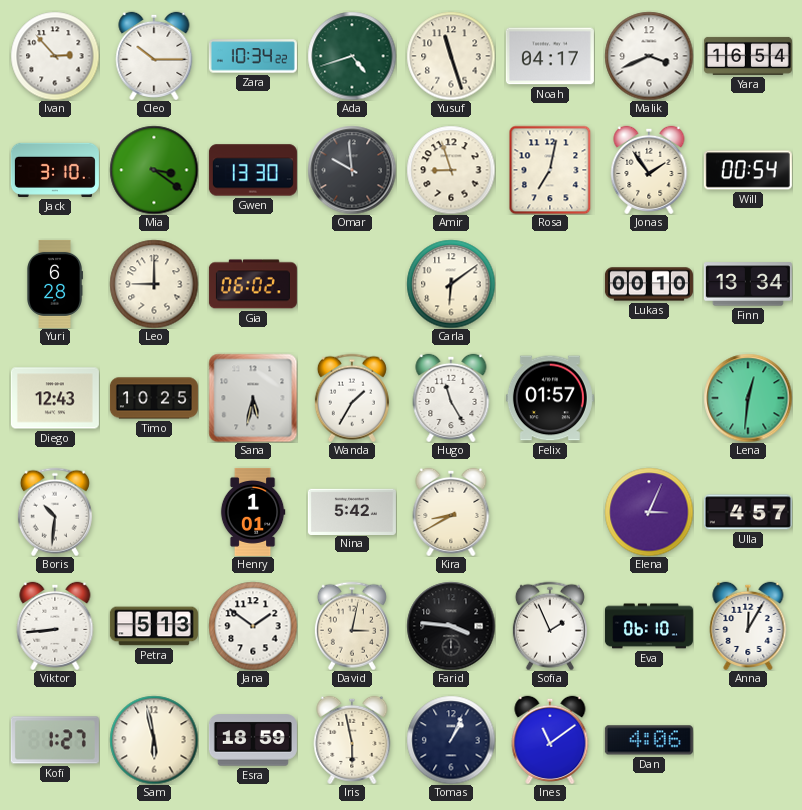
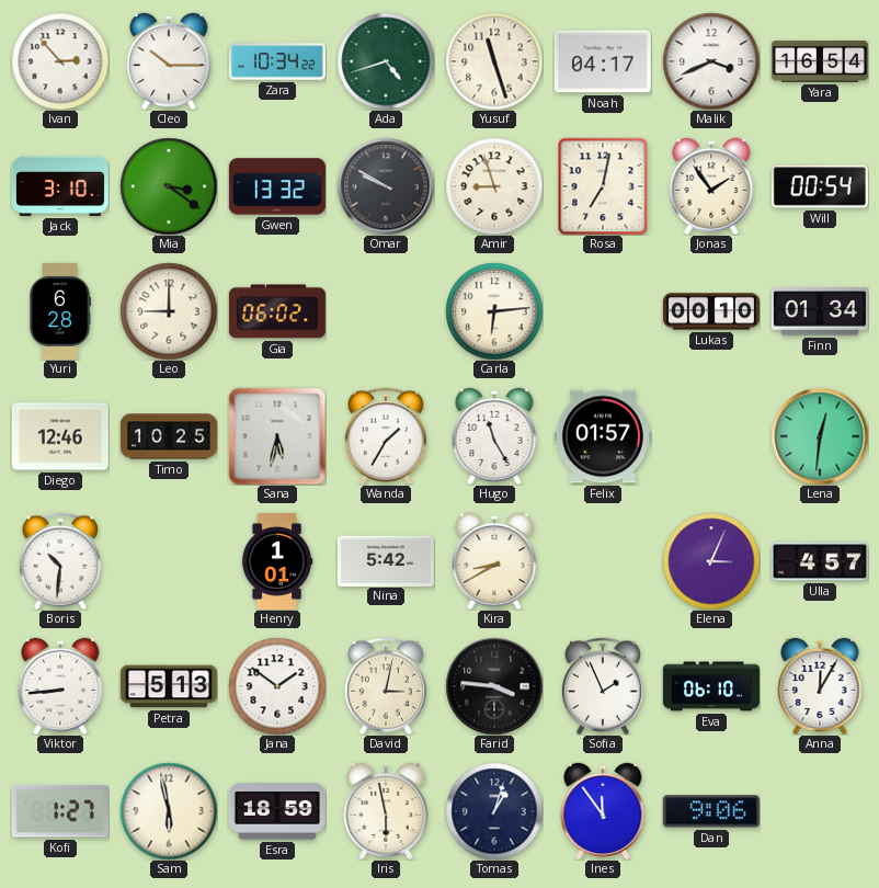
Gwen: 13:30 -> 13:32
Omar: 9:59 -> 9:50
Carla: 6:09 -> 6:14
Finn: 13:34 -> 01:34
Diego: 12:43 -> 12:46
Tomas: 1:04 -> 1:03
Ines: 11:09 -> 11:54
Dan: 4:06 -> 9:06
